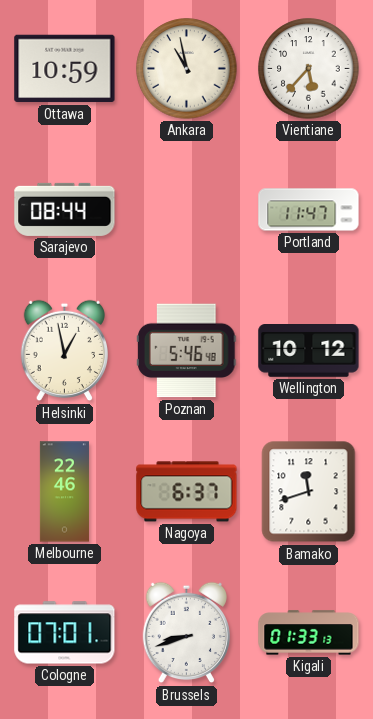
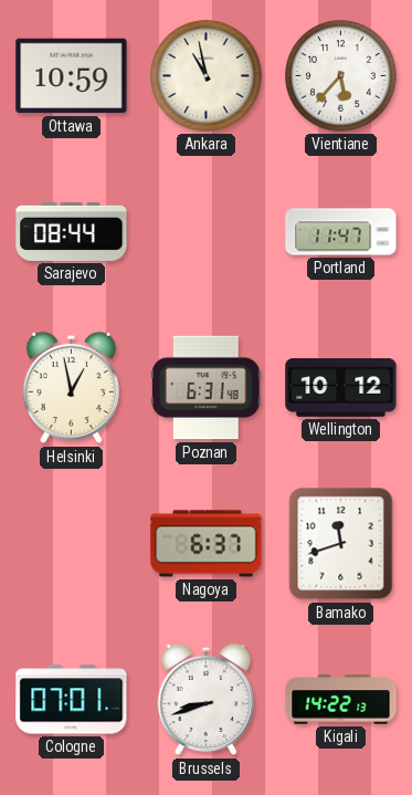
Poznan: 5:46 -> 6:31
Melbourne: 22:46 -> none
Kigali: 01:33 -> 14:22
